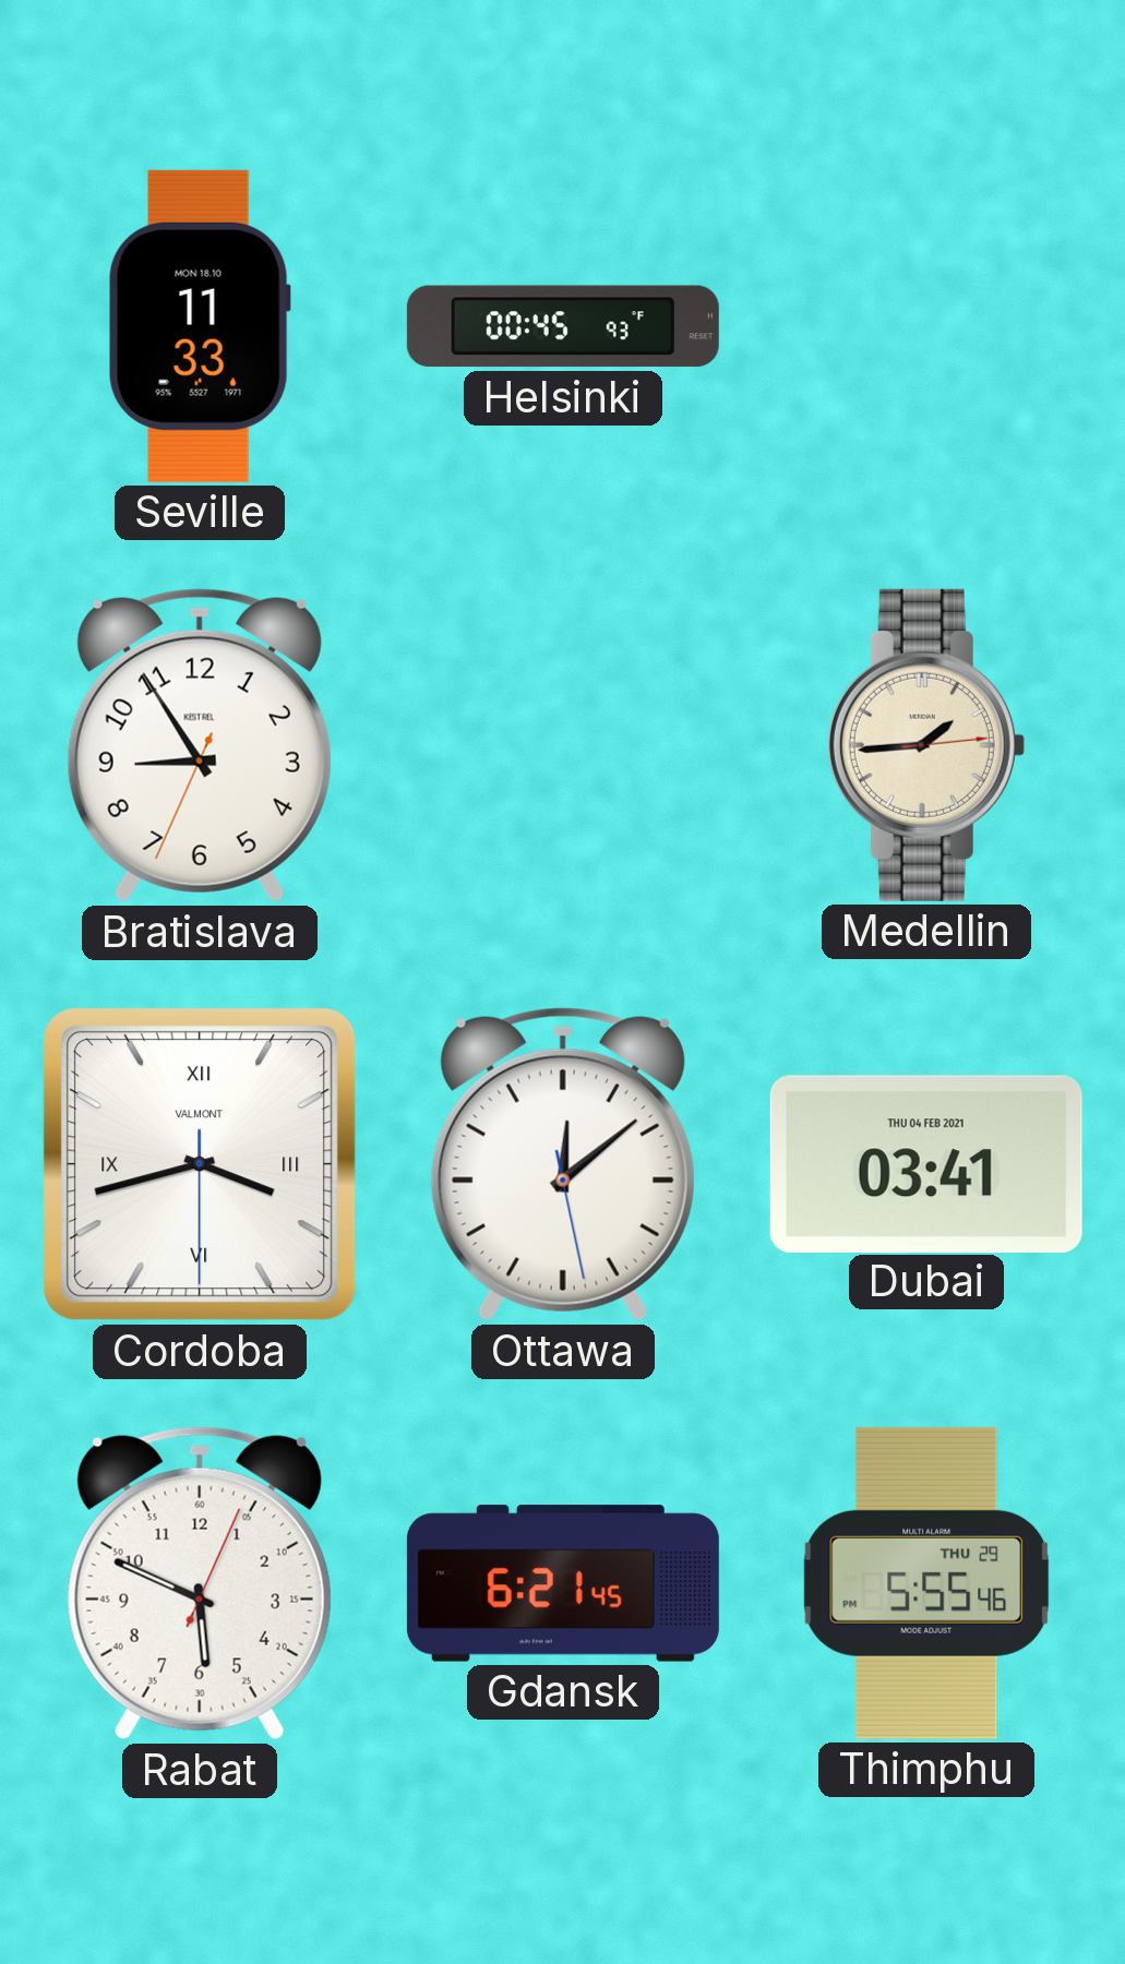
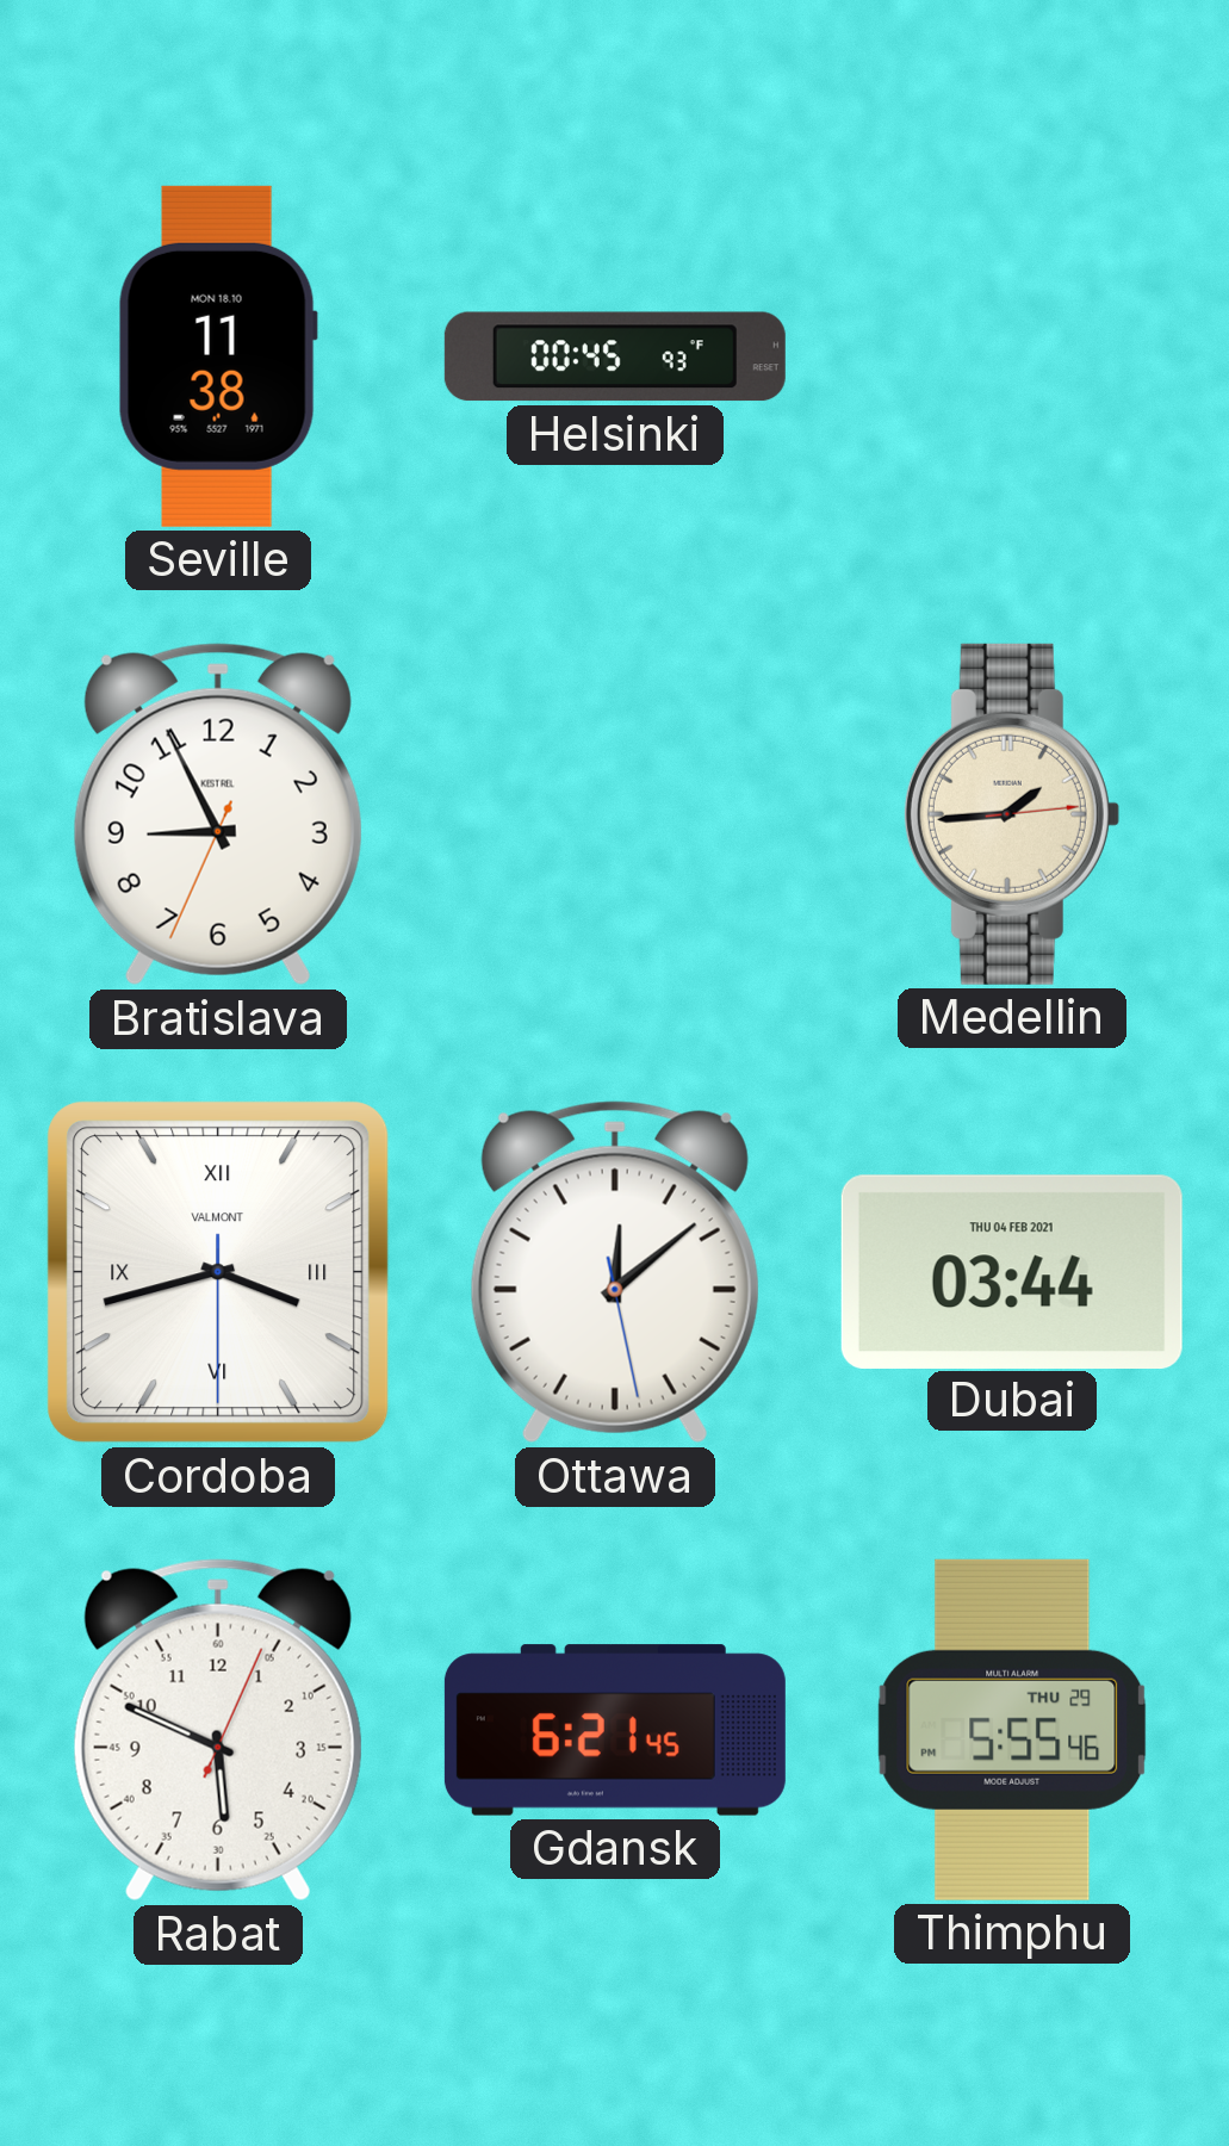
Seville: 11:33 -> 11:38
Bratislava: 8:54 -> 8:55
Dubai: 03:41 -> 03:44
